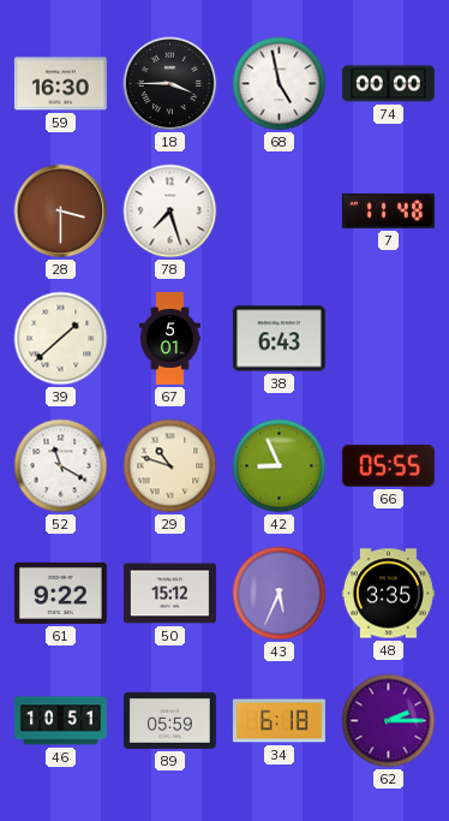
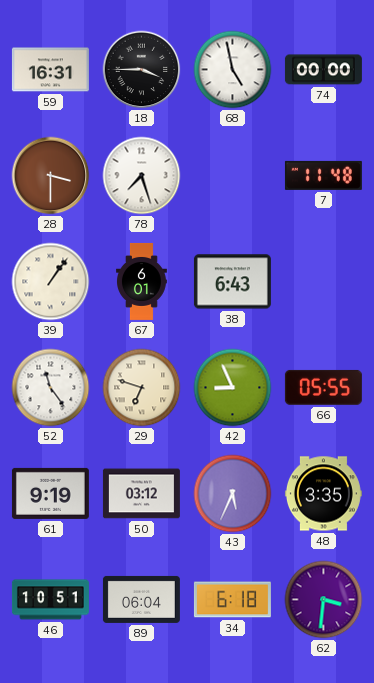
59: 16:30 -> 16:31
39: 1:38 -> 1:06
67: 5:01 -> 6:01
52: 11:20 -> 11:24
29: 10:48 -> 6:48
61: 9:22 -> 9:19
50: 15:12 -> 03:12
89: 05:59 -> 06:04
62: 2:15 -> 3:31
